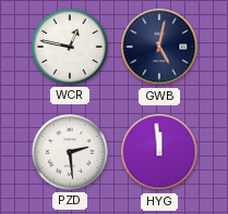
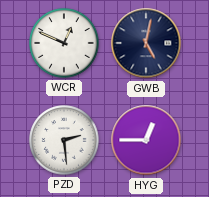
WCR: 12:47 -> 12:49
HYG: 11:59 -> 12:45
